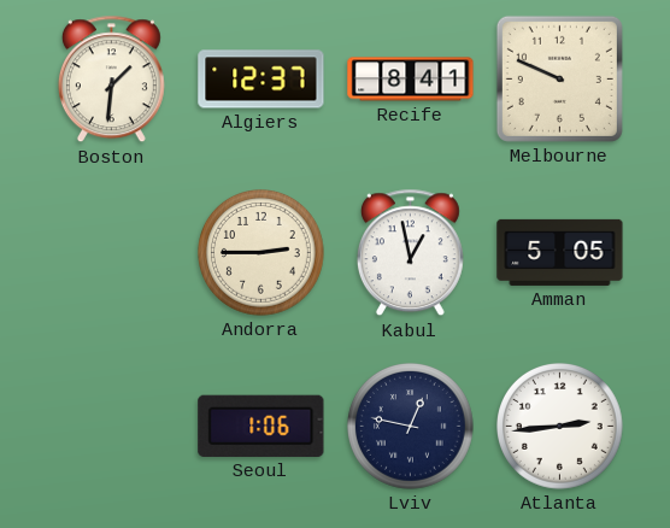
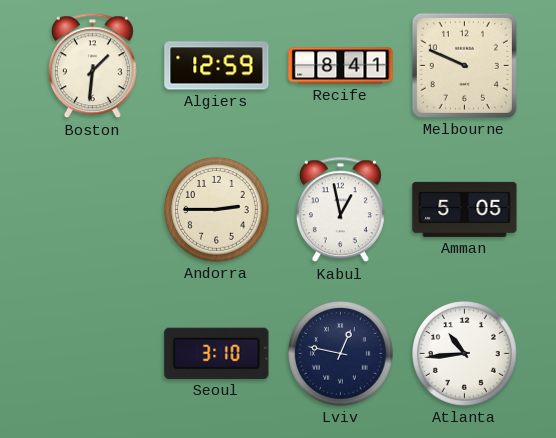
Algiers: 12:37 -> 12:59
Seoul: 1:06 -> 3:10
Atlanta: 2:44 -> 10:44
